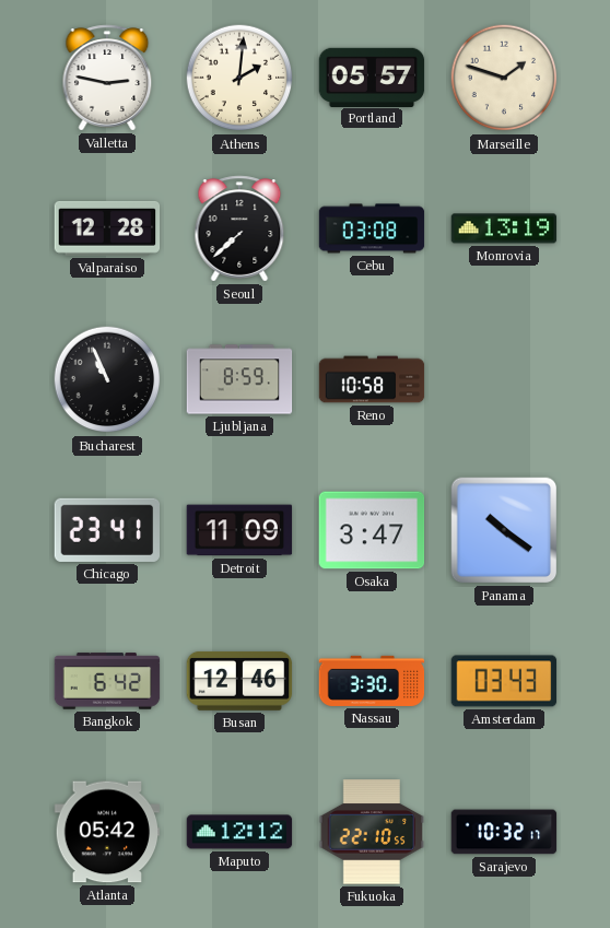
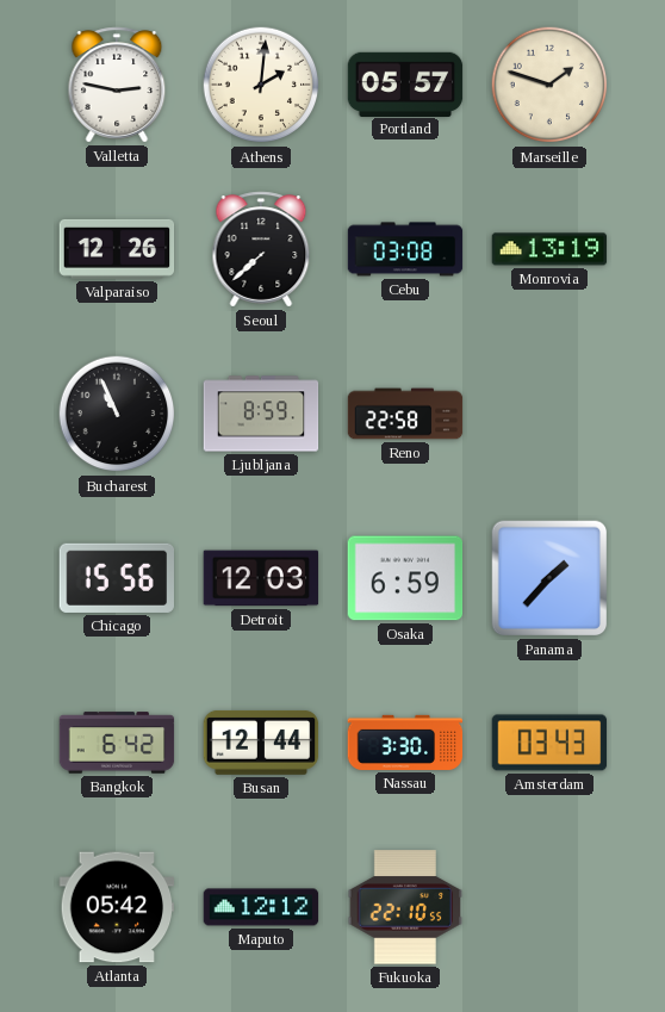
Valparaiso: 12:28 -> 12:26
Reno: 10:58 -> 22:58
Chicago: 23:41 -> 15:56
Detroit: 11:09 -> 12:03
Osaka: 3:47 -> 6:59
Panama: 10:21 -> 1:37
Busan: 12:46 -> 12:44
Sarajevo: 10:32 -> none
